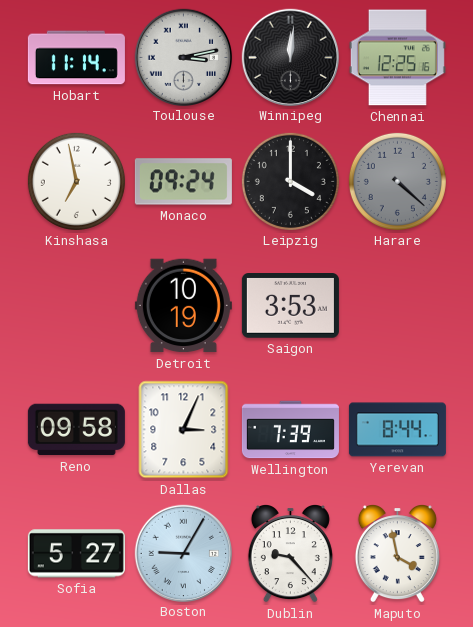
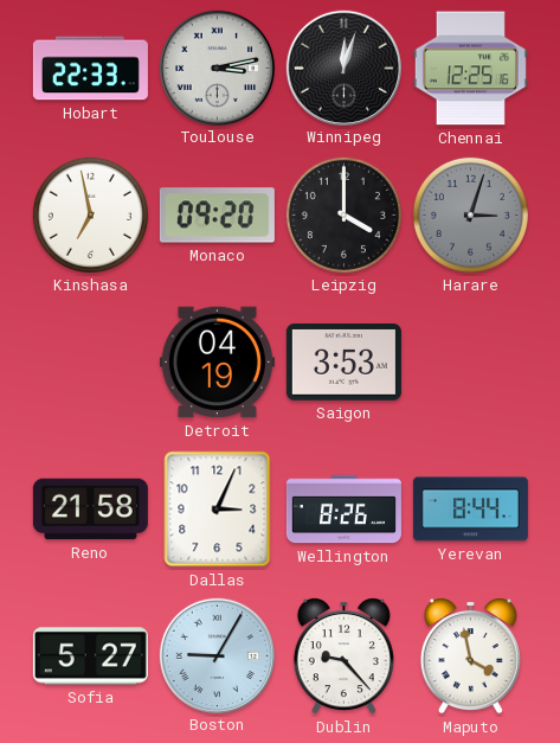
Hobart: 11:14 -> 22:33
Winnipeg: 12:01 -> 12:03
Monaco: 09:24 -> 09:20
Harare: 4:22 -> 3:03
Detroit: 10:19 -> 04:19
Reno: 09:58 -> 21:58
Wellington: 7:39 -> 8:26
